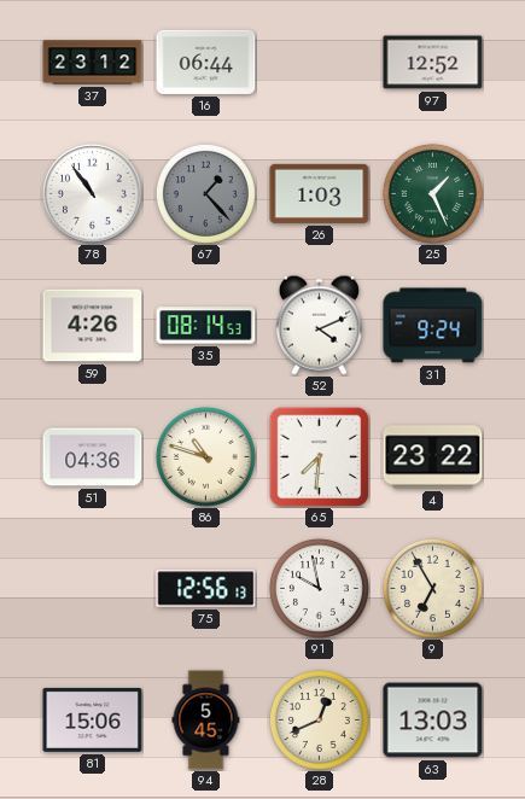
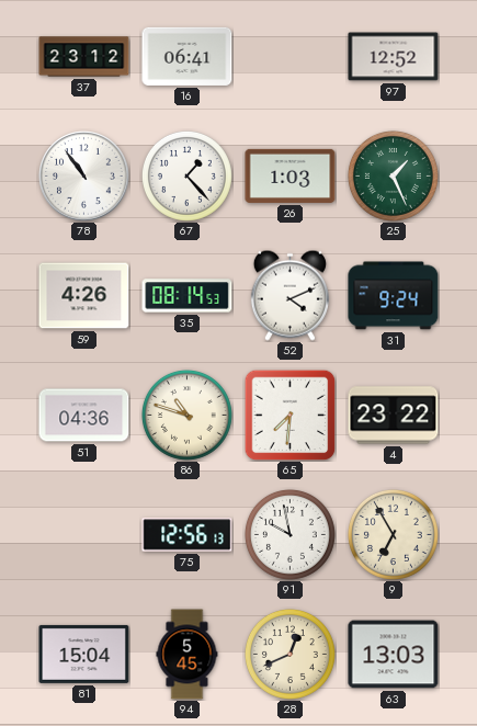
16: 06:44 -> 06:41
67 dial: grey -> white
81: 15:06 -> 15:04
